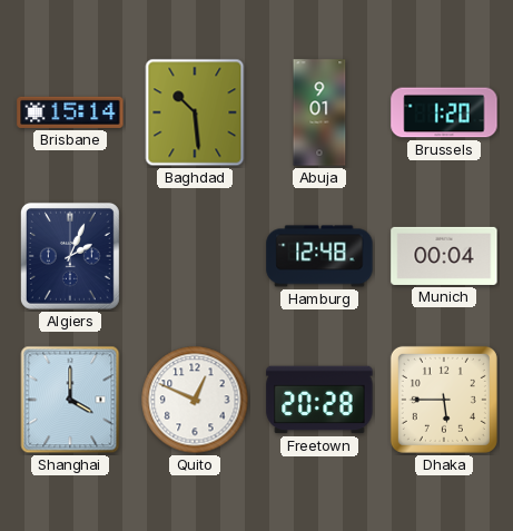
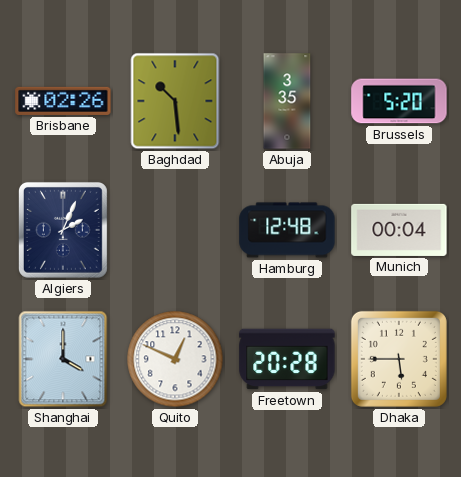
Brisbane: 15:14 -> 02:26
Abuja: 9:01 -> 3:35
Brussels: 1:20 -> 5:20
